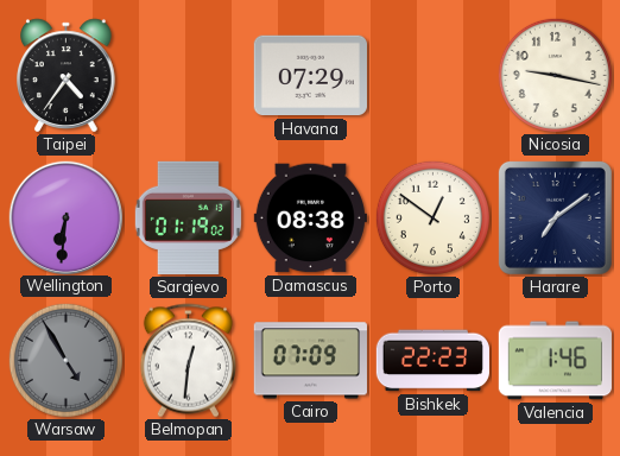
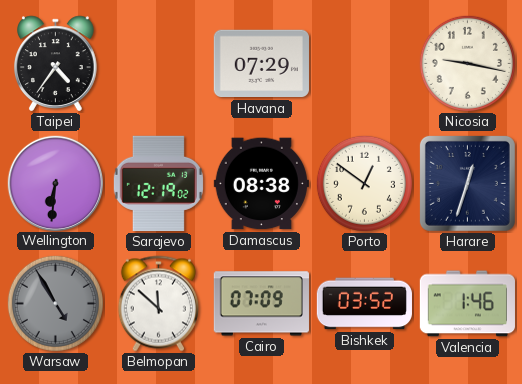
Sarajevo: 01:19 -> 12:19
Harare: 7:09 -> 12:33
Belmopan: 12:31 -> 11:52
Bishkek: 22:23 -> 03:52
